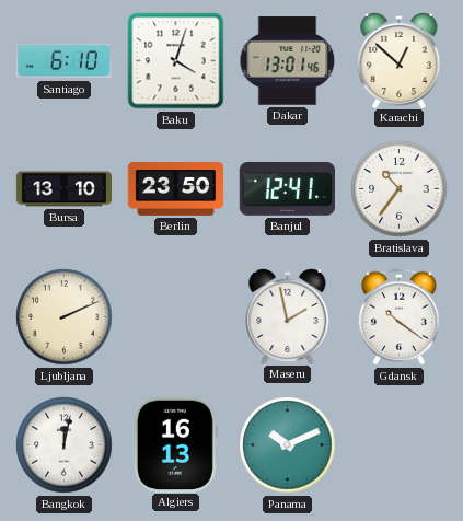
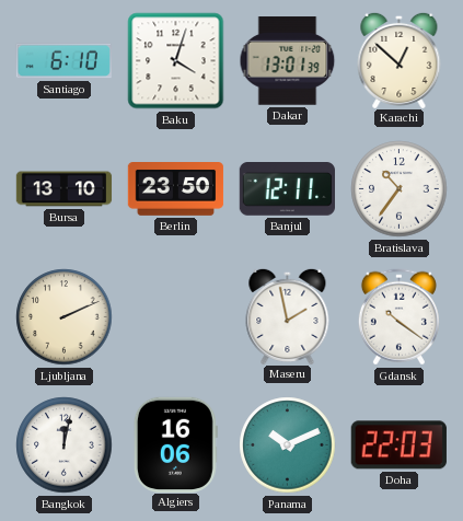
Dakar: 13:01:46 -> 13:01:39
Banjul: 12:41 -> 12:11
Algiers: 16:13 -> 16:06
Doha: none -> 22:03
